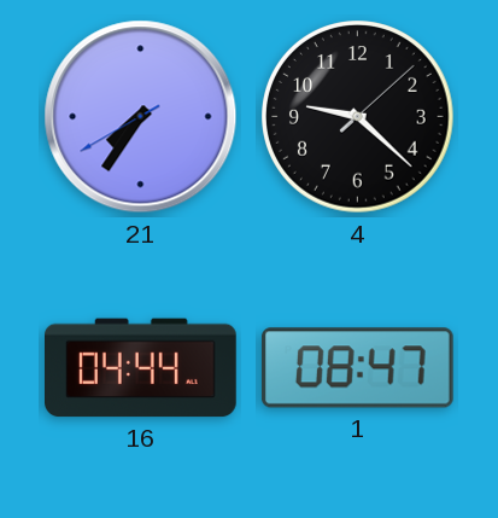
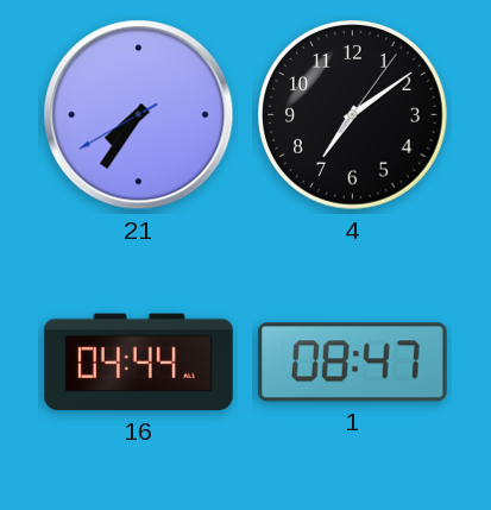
4: 9:22 -> 7:09
